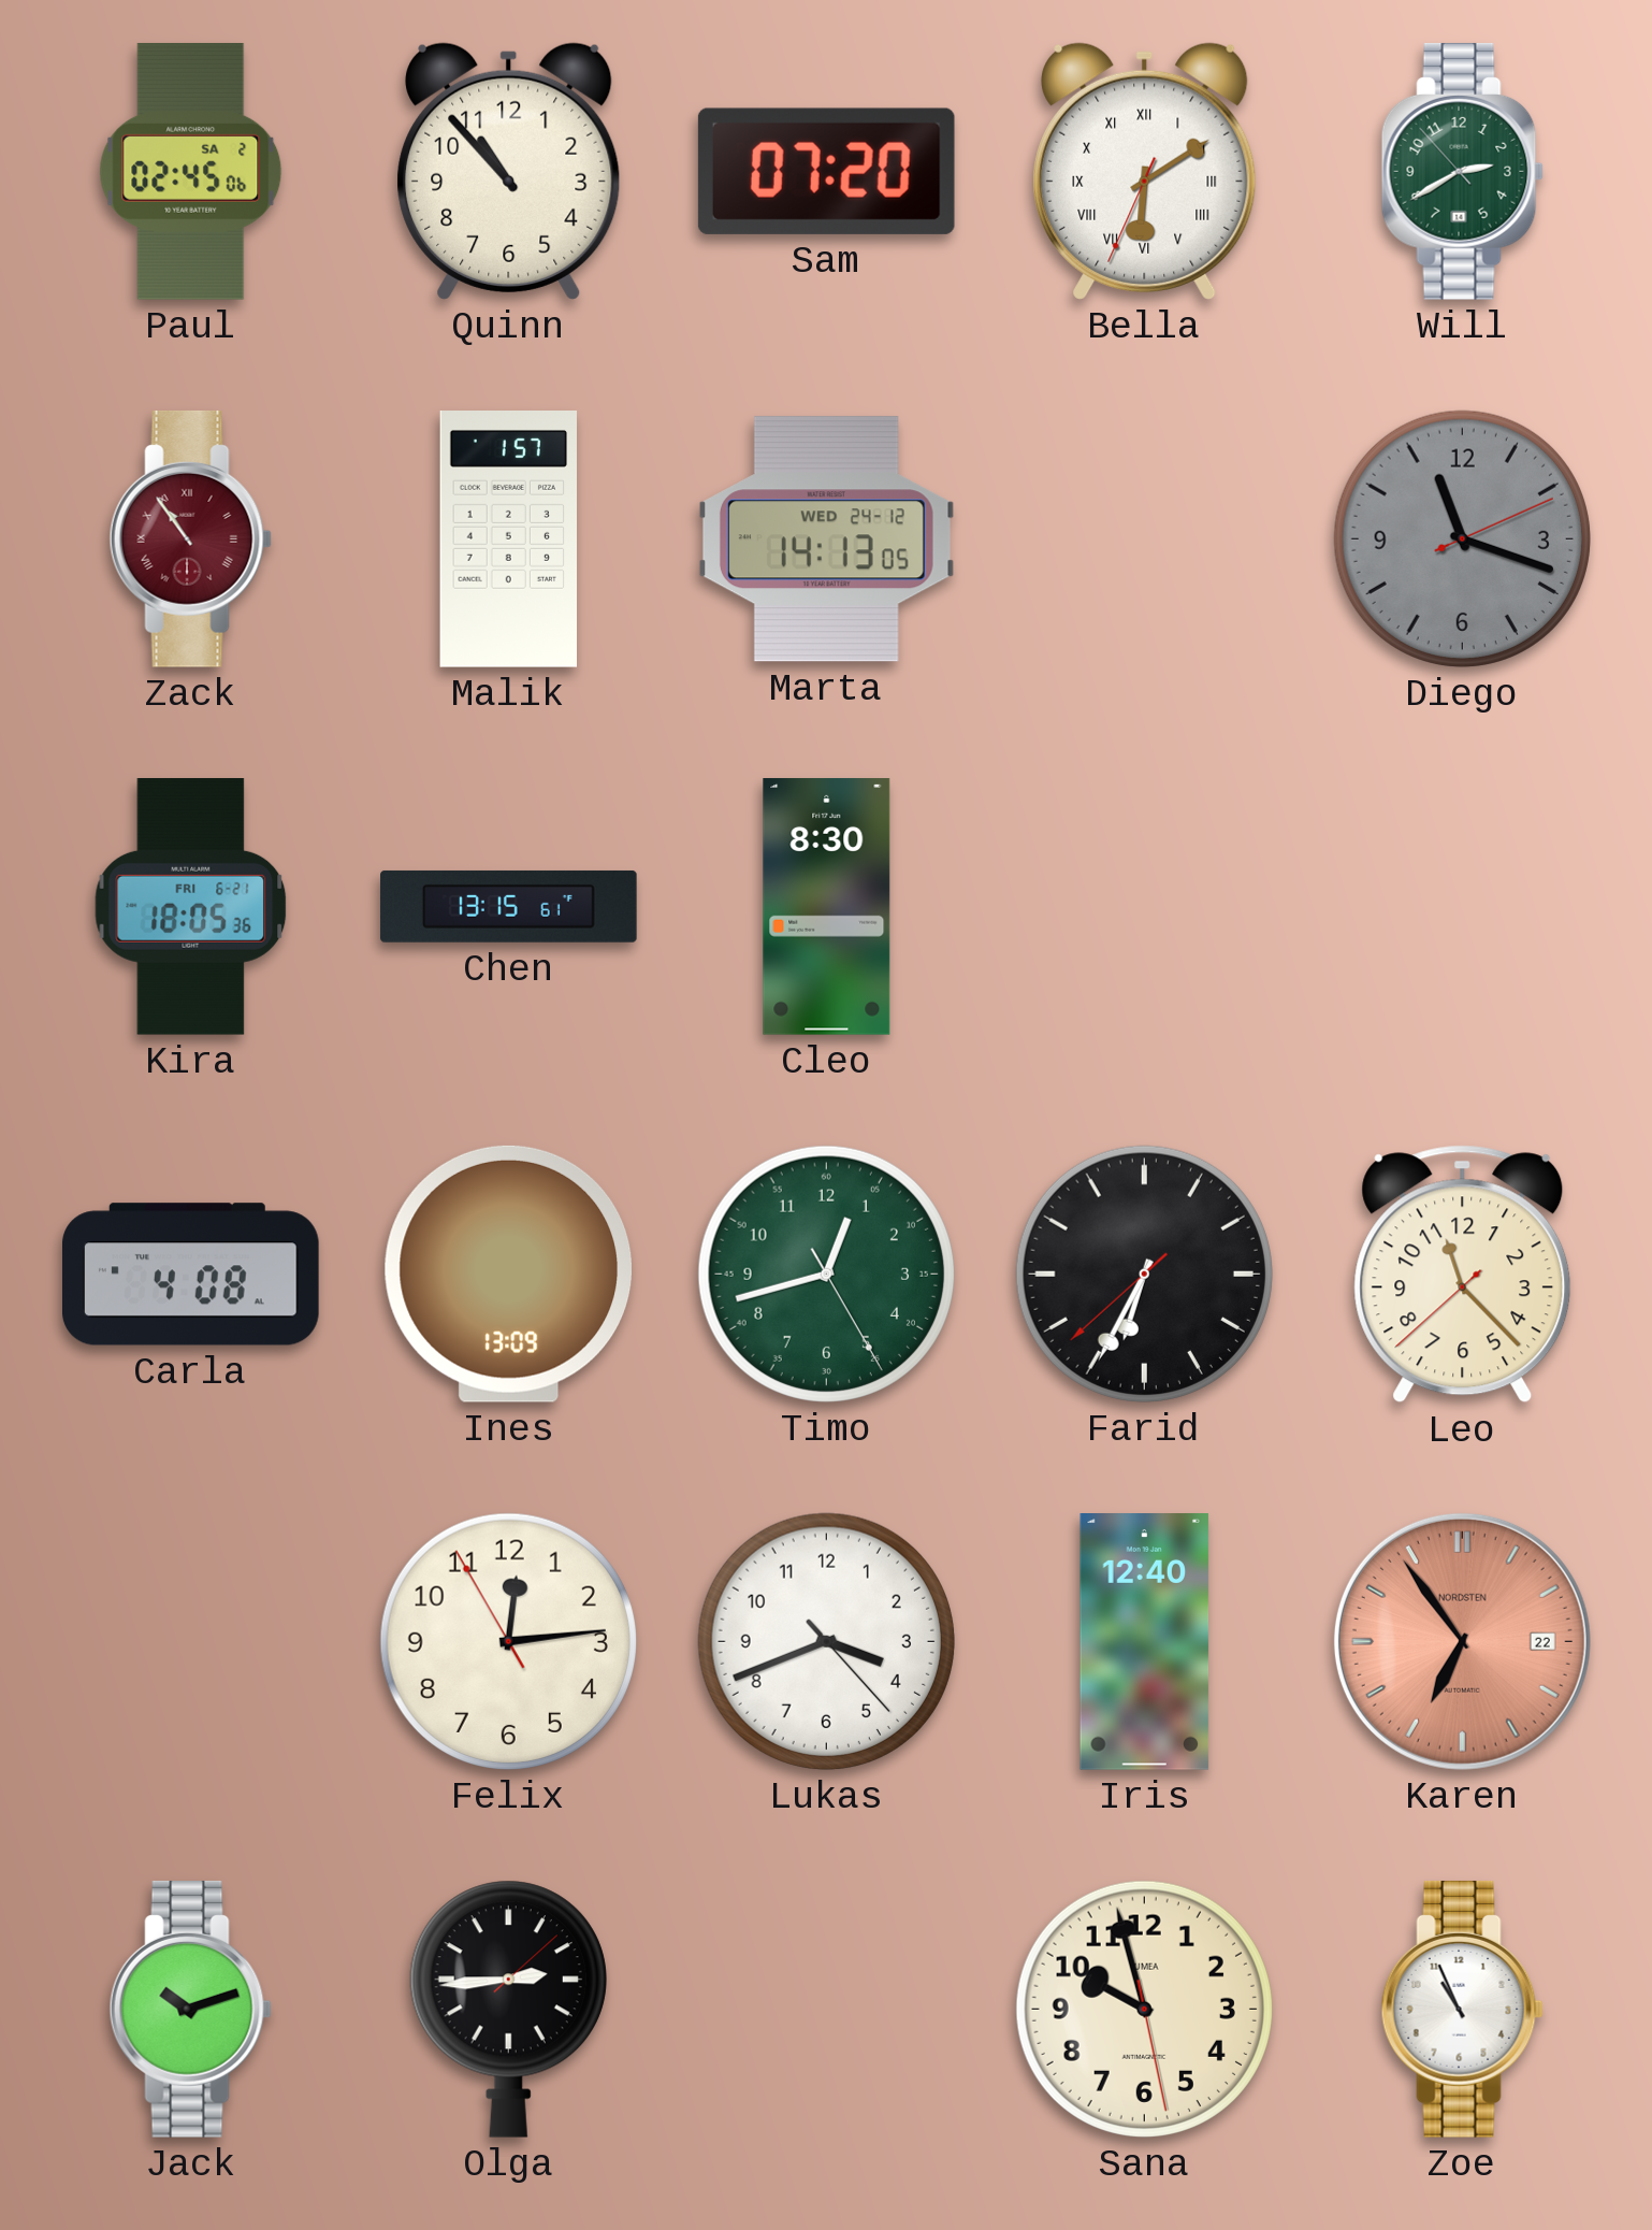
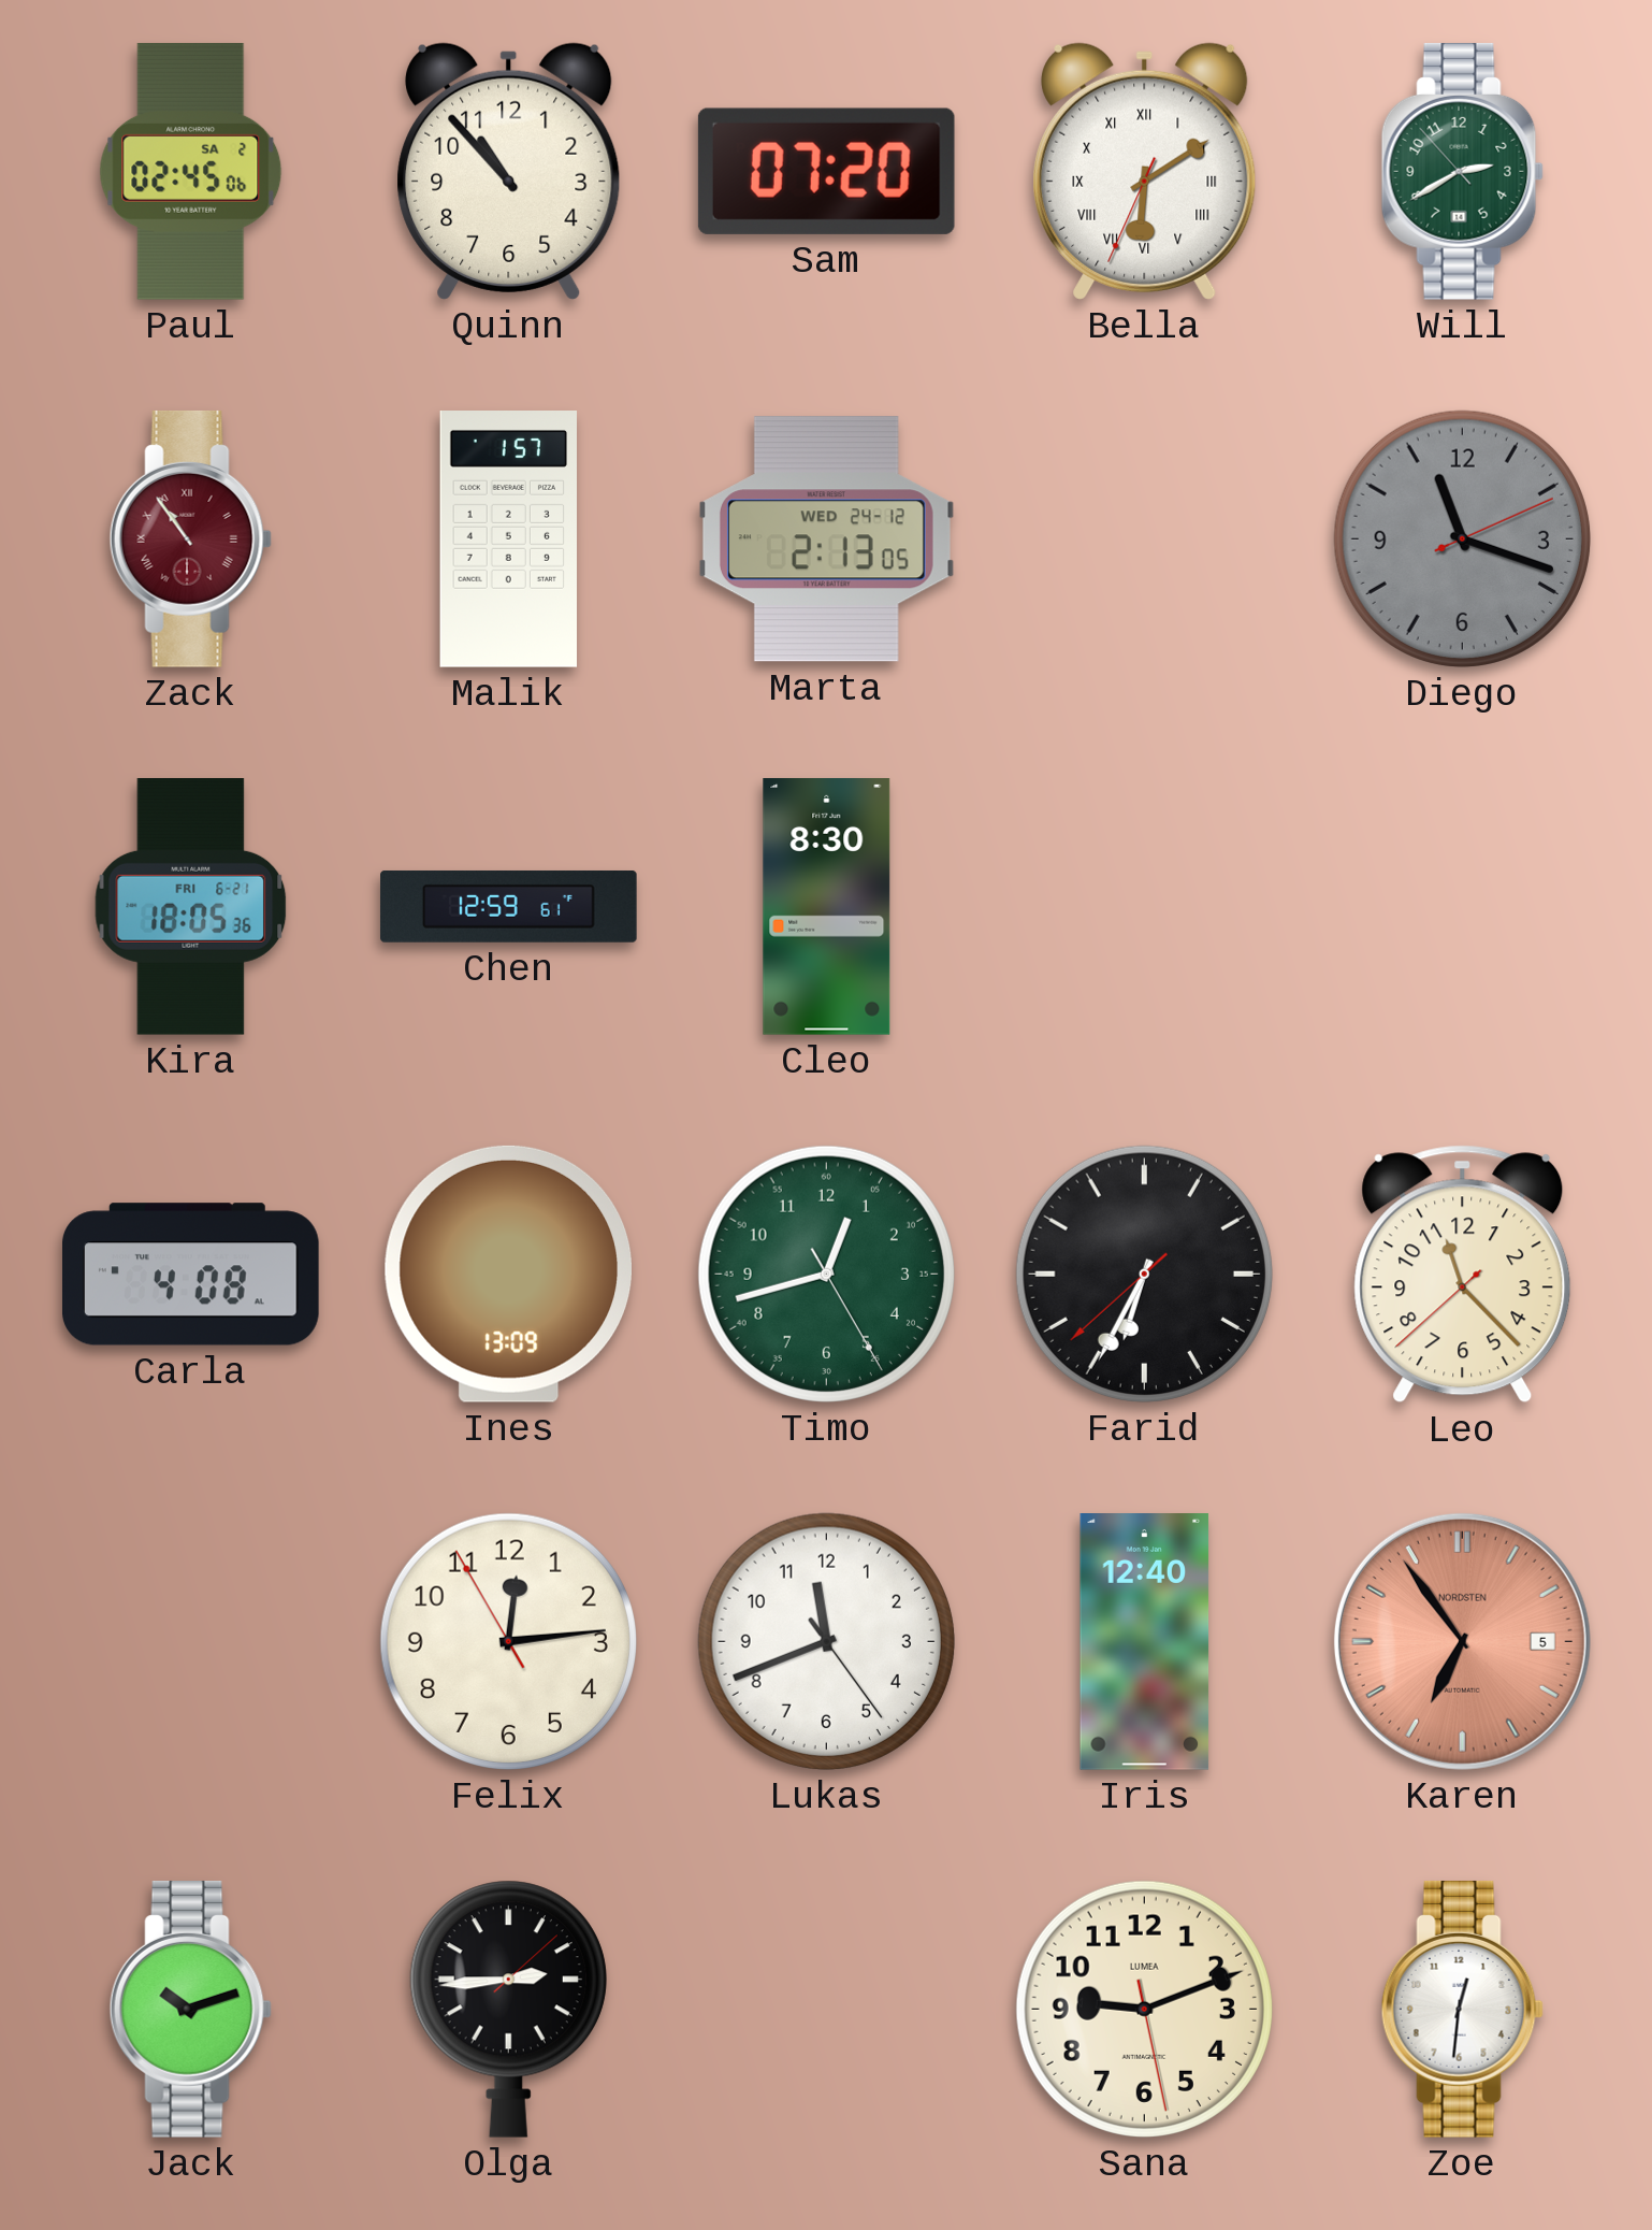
Marta: 14:13 -> 2:13
Chen: 13:15 -> 12:59
Lukas: 3:41 -> 11:41
Karen date: 22 -> 5
Sana: 9:57 -> 9:11
Zoe: 10:56 -> 12:31
